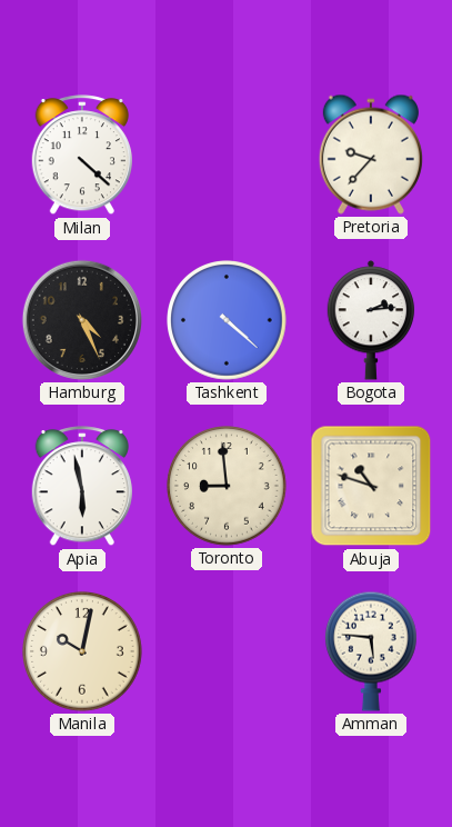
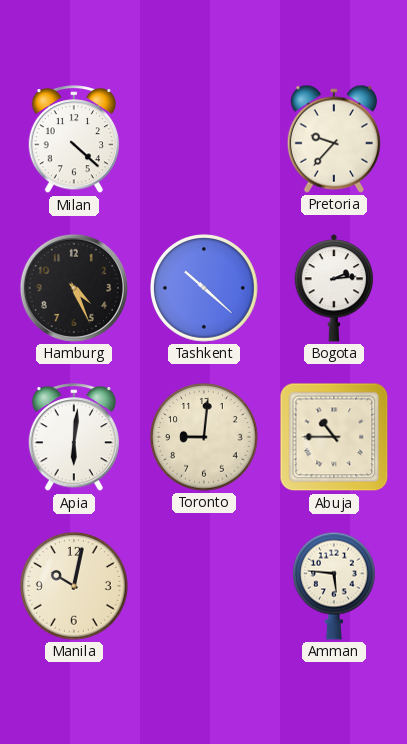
Tashkent: 4:22 -> 10:22
Apia: 5:58 -> 6:01
Toronto: 8:59 -> 9:01
Abuja: 10:48 -> 10:45
